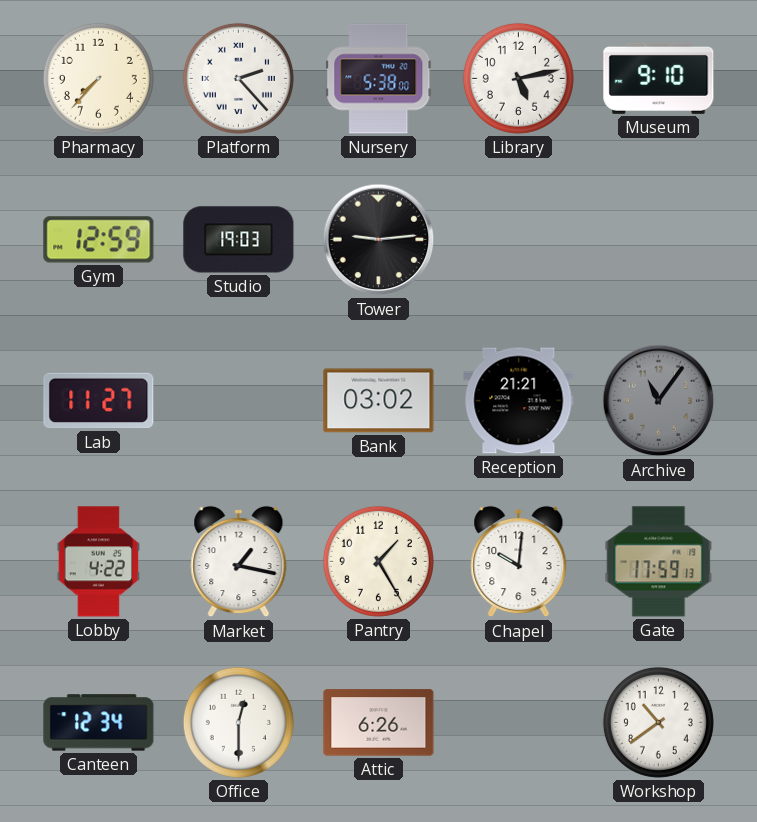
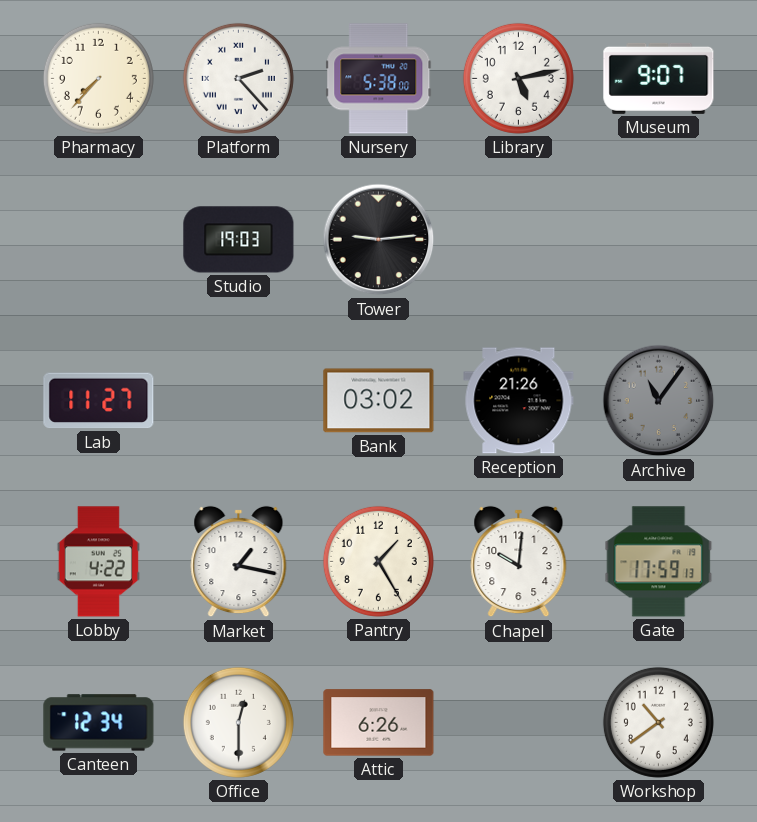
Museum: 9:10 -> 9:07
Gym: 12:59 -> none
Reception: 21:21 -> 21:26
